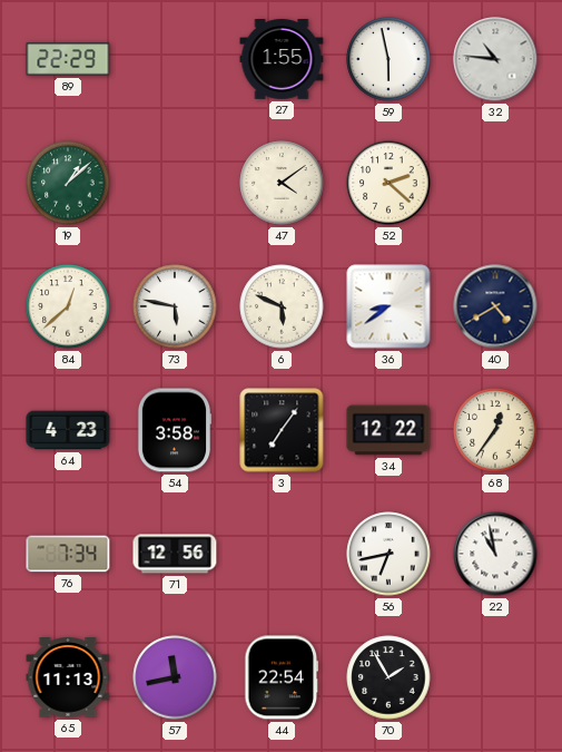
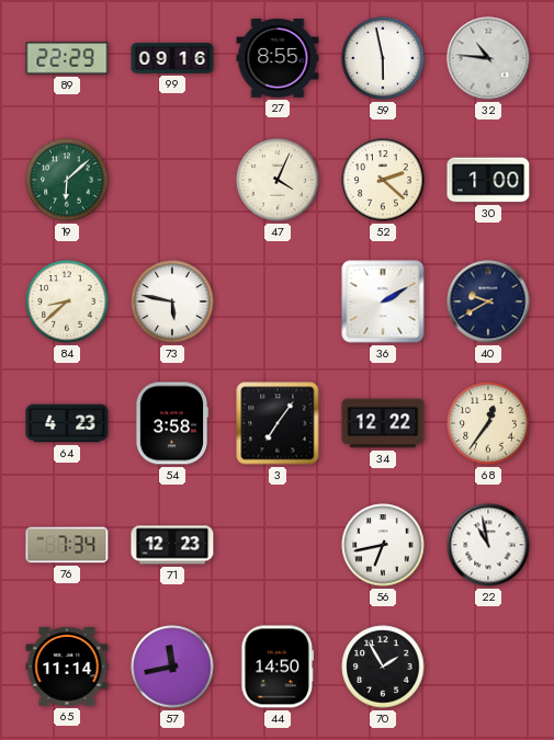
99: none -> 09:16
27: 1:55 -> 8:55
19: 1:08 -> 6:08
47: 4:09 -> 4:04
30: none -> 1:00
84: 12:38 -> 8:38
6: 5:49 -> none
36: 8:39 -> 2:10
40: 4:40 -> 9:40
71: 12:56 -> 12:23
65: 11:13 -> 11:14
44: 22:54 -> 14:50
